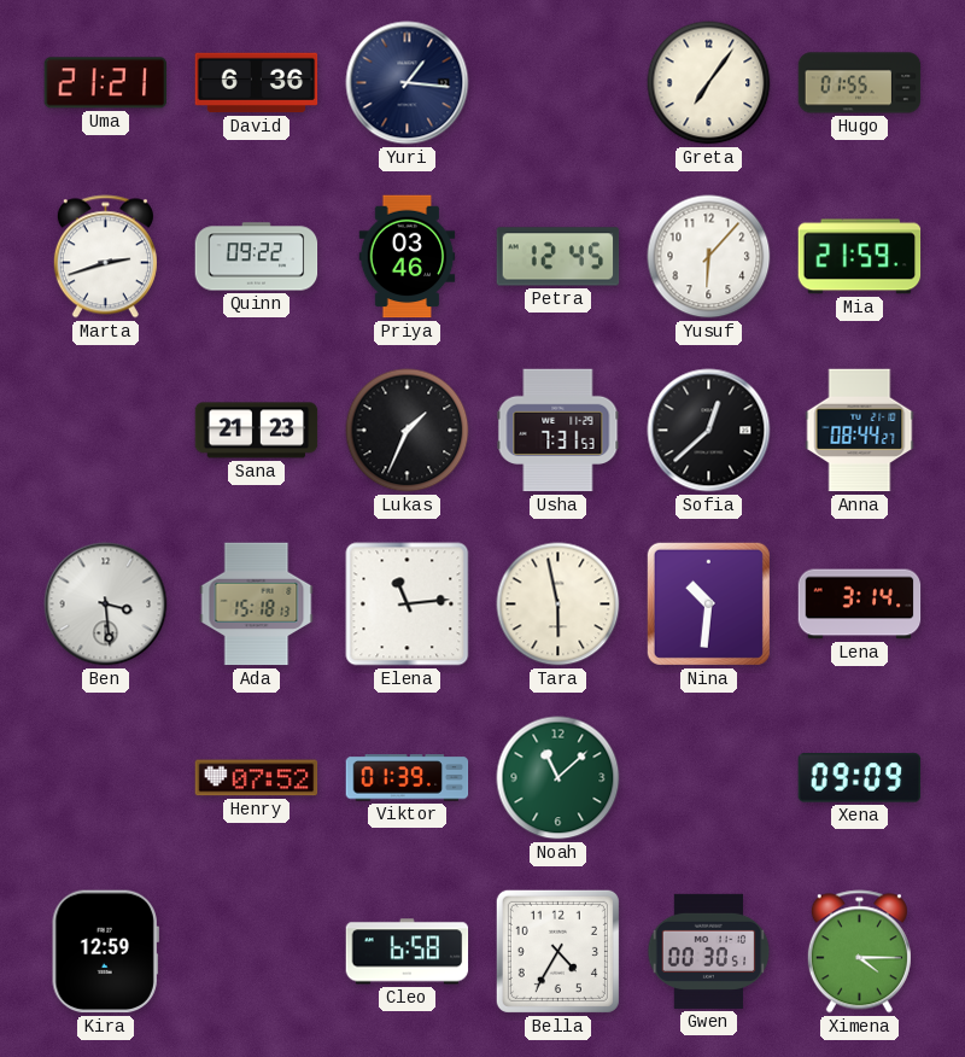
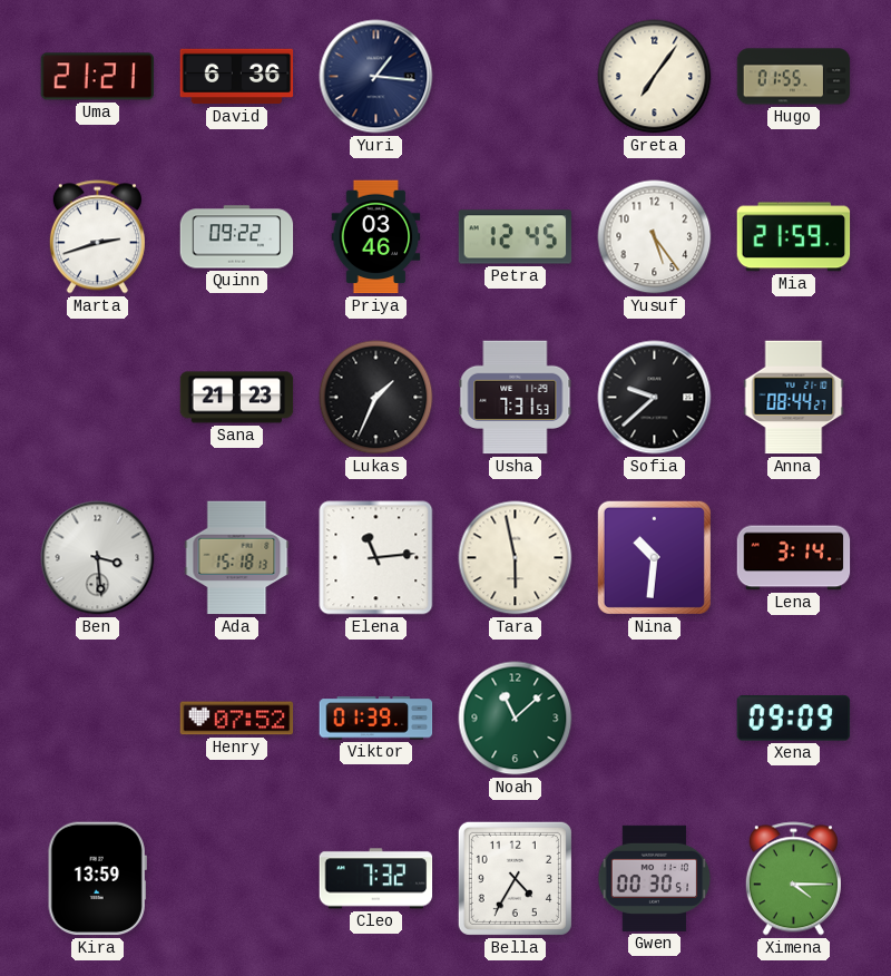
Yusuf: 6:07 -> 5:24
Sofia: 12:38 -> 9:38
Kira: 12:59 -> 13:59
Cleo: 6:58 -> 7:32
